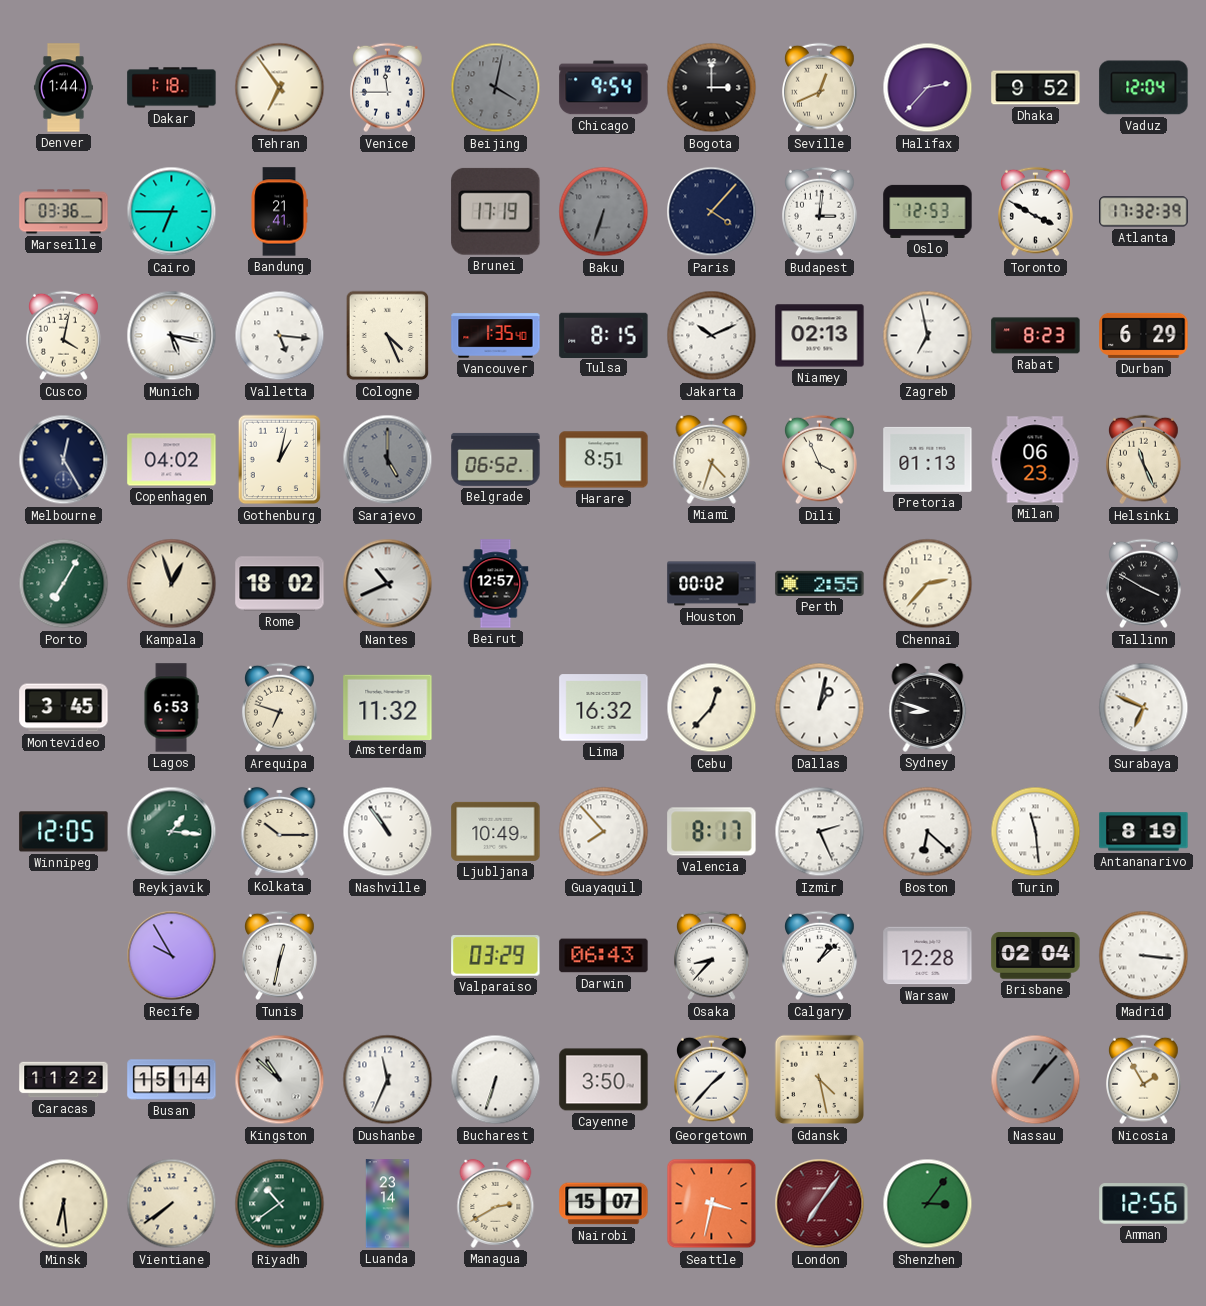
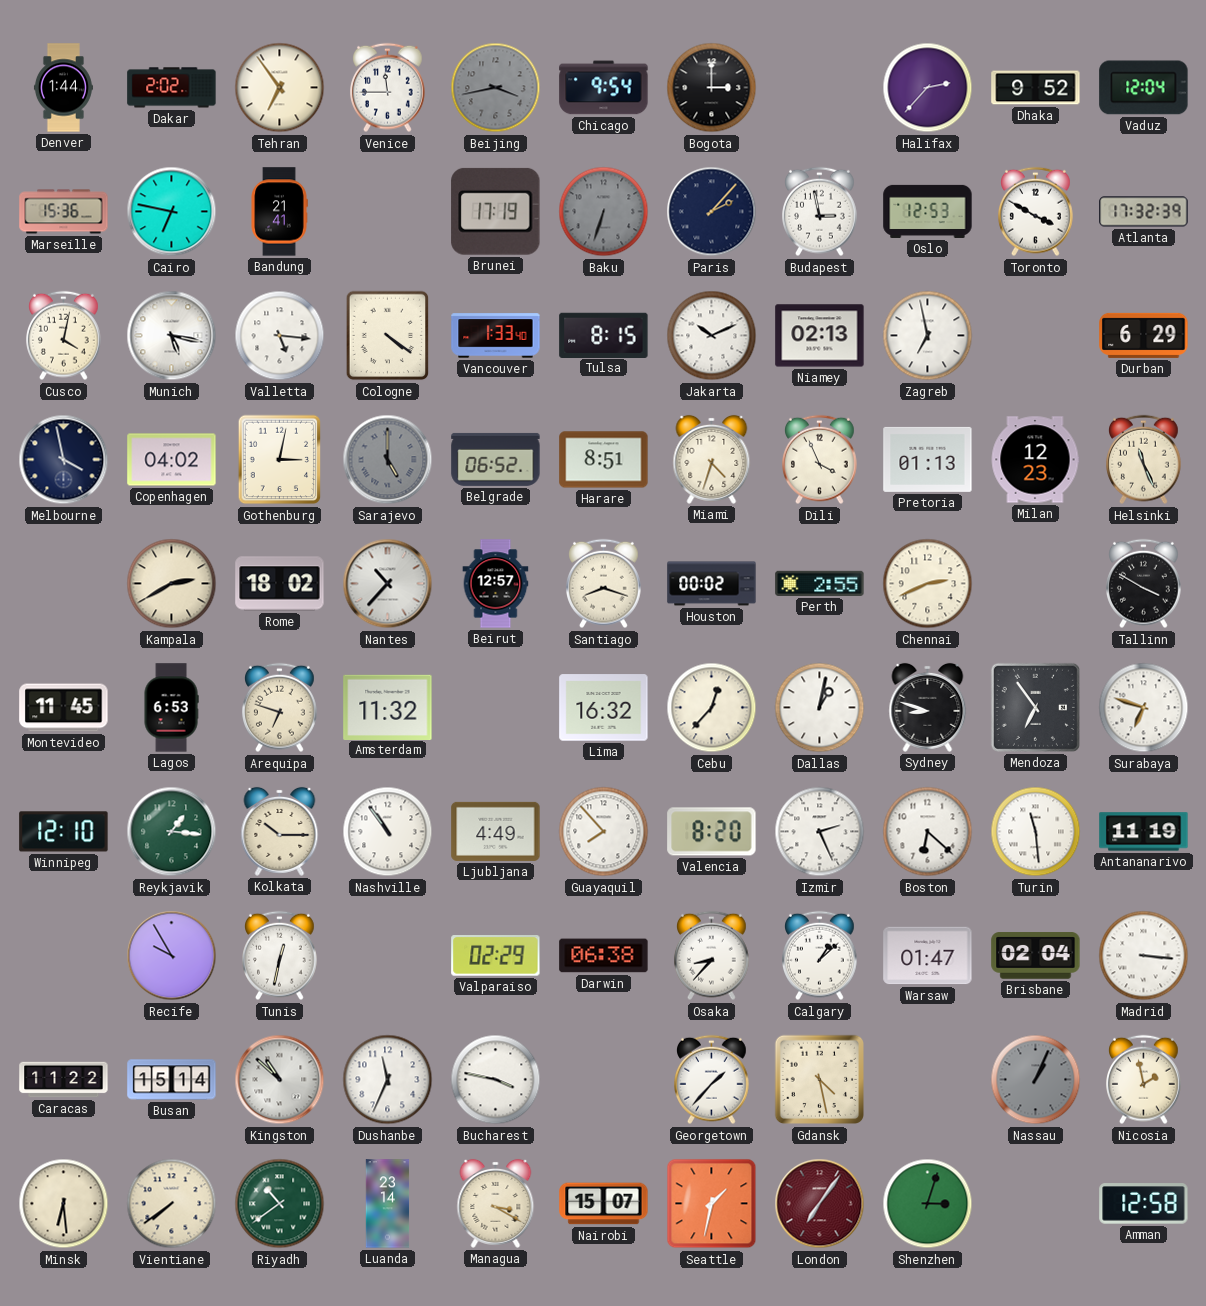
Dakar: 1:18 -> 2:02
Beijing: 4:02 -> 3:43
Seville: 12:41 -> none
Marseille: 03:36 -> 15:36
Cairo: 6:45 -> 6:47
Paris: 4:07 -> 2:07
Budapest: 3:01 -> 2:58
Cologne: 4:26 -> 4:21
Vancouver: 1:35 -> 1:33
Rabat: 8:23 -> none
Melbourne: 12:25 -> 3:58
Gothenburg: 1:02 -> 3:02
Milan: 06:23 -> 12:23
Porto: 7:05 -> none
Kampala: 12:57 -> 2:40
Nantes: 10:41 -> 10:37
Santiago: none -> 8:18
Chennai: 2:37 -> 2:41
Montevideo: 3:45 -> 11:45
Mendoza: none -> 6:54
Surabaya: 6:49 -> 6:48
Winnipeg: 12:05 -> 12:10
Ljubljana: 10:49 -> 4:49
Valencia: 8:17 -> 8:20
Antananarivo: 8:19 -> 11:19
Valparaiso: 03:29 -> 02:29
Darwin: 06:43 -> 06:38
Warsaw: 12:28 -> 01:47
Bucharest: 6:33 -> 3:47
Cayenne: 3:50 -> none
Nassau: 1:07 -> 1:04
Nicosia: 1:55 -> 1:58
Managua: 2:40 -> 3:20
Seattle: 3:32 -> 1:32
Shenzhen: 3:06 -> 3:03
Amman: 12:56 -> 12:58
